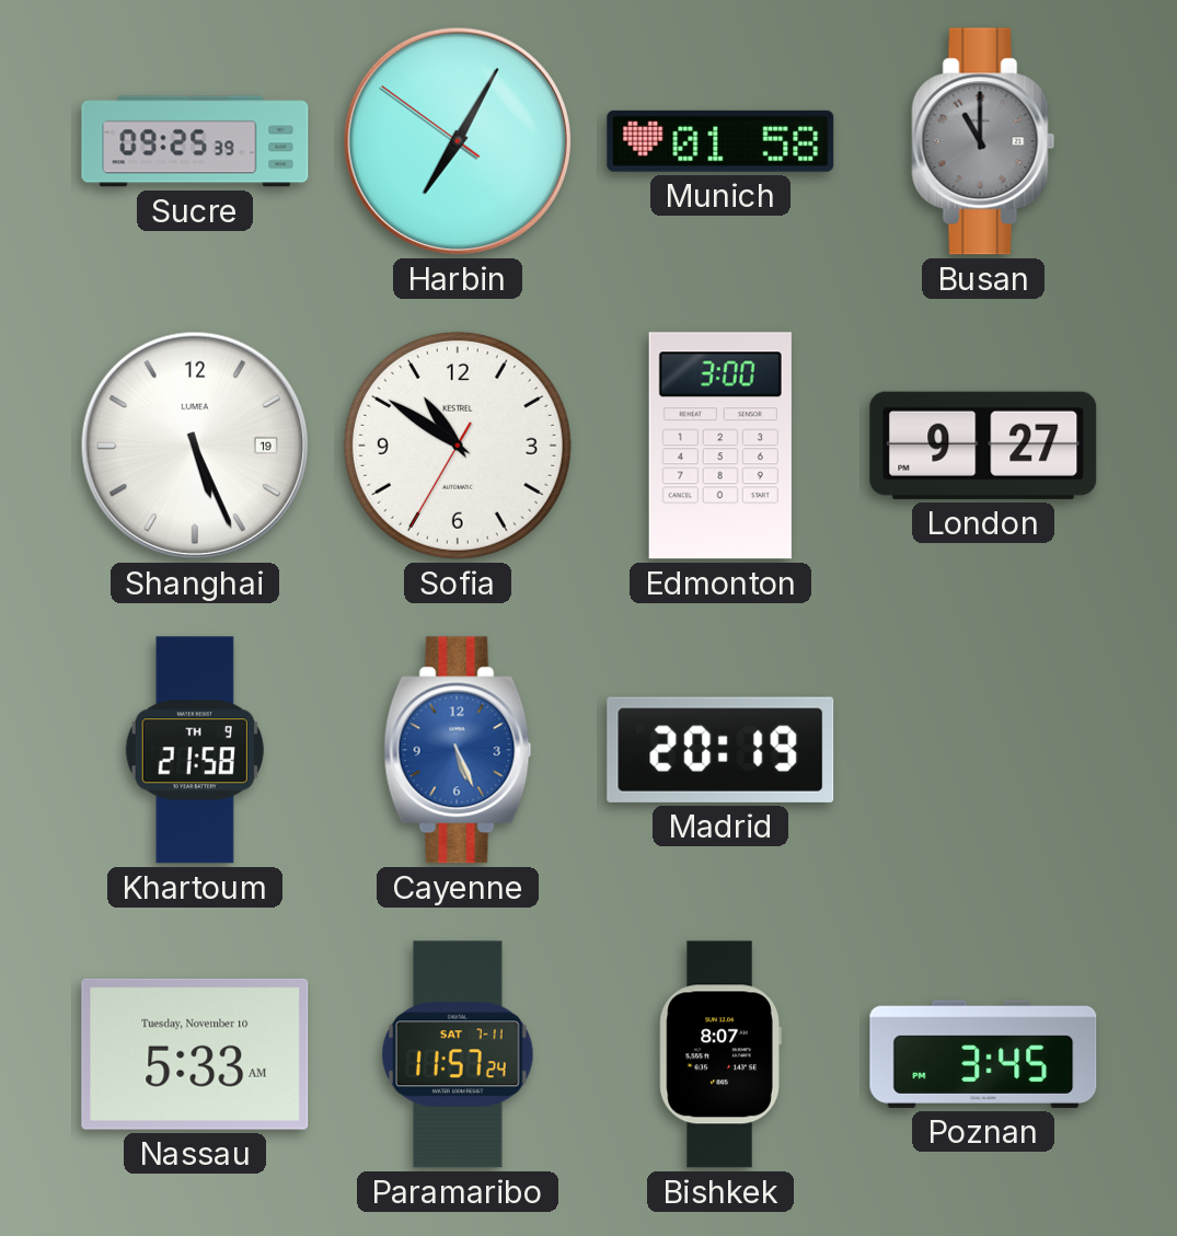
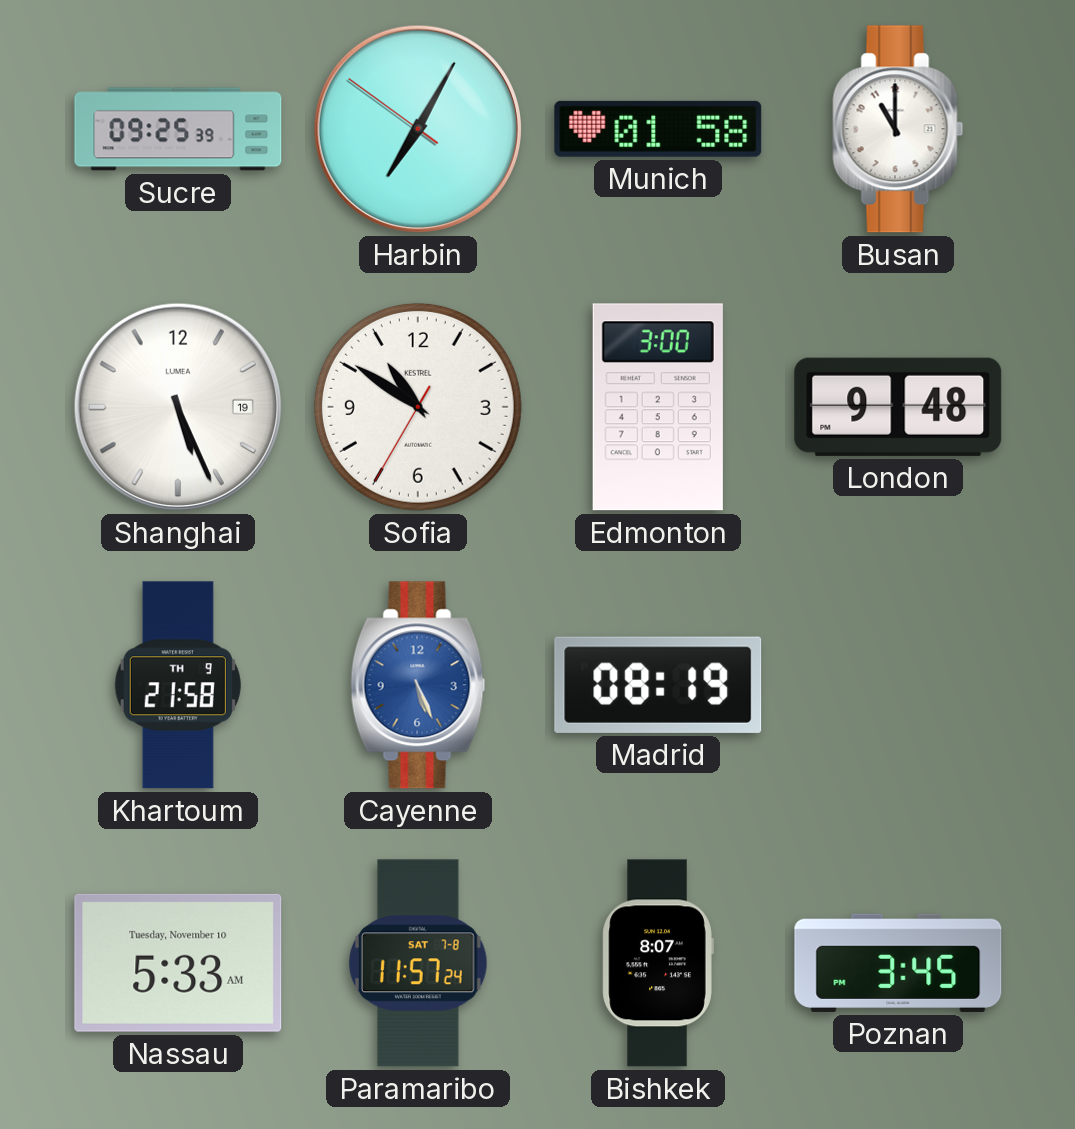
Busan dial: grey -> white
London: 9:27 -> 9:48
Madrid: 20:19 -> 08:19
Paramaribo date: SAT 7-11 -> SAT 7-8
